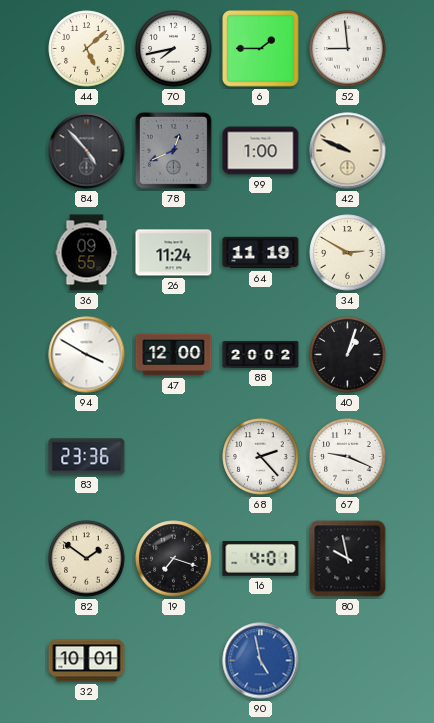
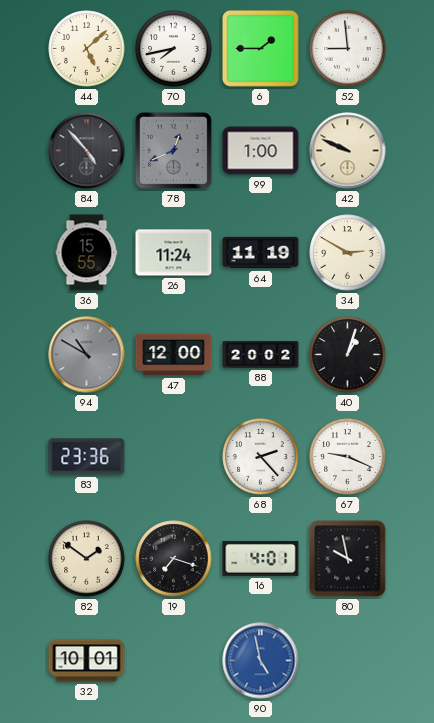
36: 09:55 -> 15:55
94: 3:50 -> 10:50
94 dial: white -> grey
